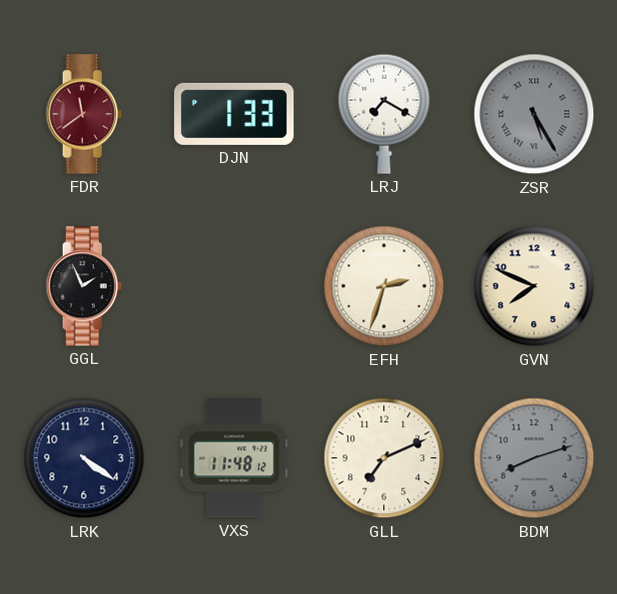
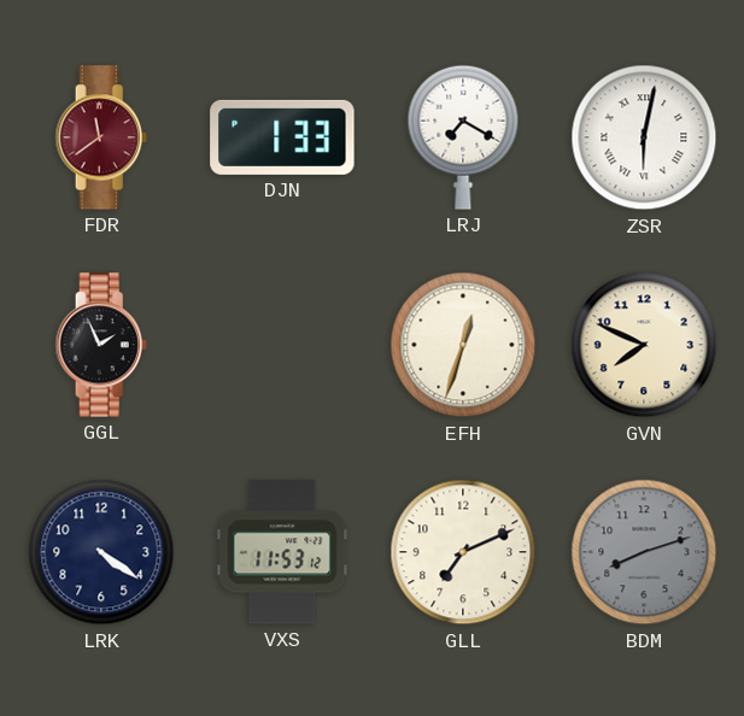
ZSR: 5:25 -> 6:02
ZSR dial: grey -> white
EFH: 2:33 -> 12:33
VXS: 11:48 -> 11:53
